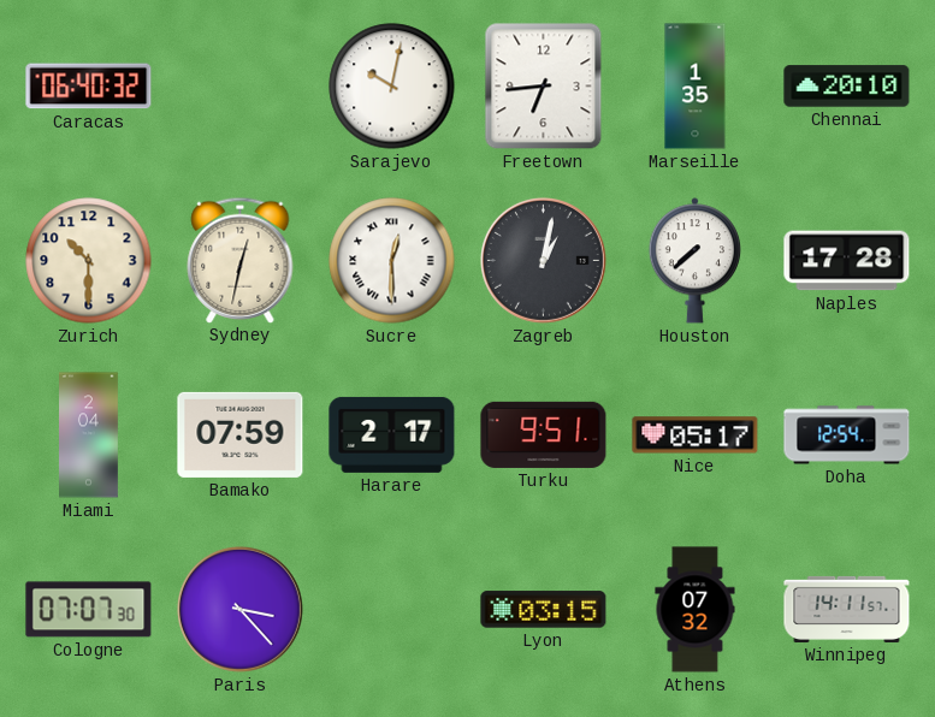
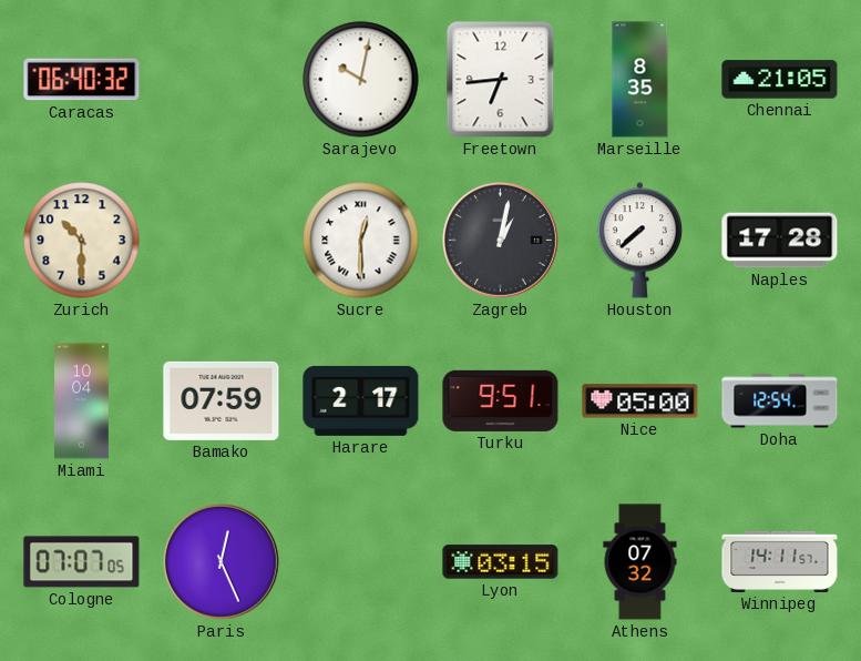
Marseille: 1:35 -> 8:35
Chennai: 20:10 -> 21:05
Sydney: 12:32 -> none
Miami: 2:04 -> 10:04
Nice: 05:17 -> 05:00
Cologne: 07:07:30 -> 07:07:05
Paris: 3:23 -> 12:26
